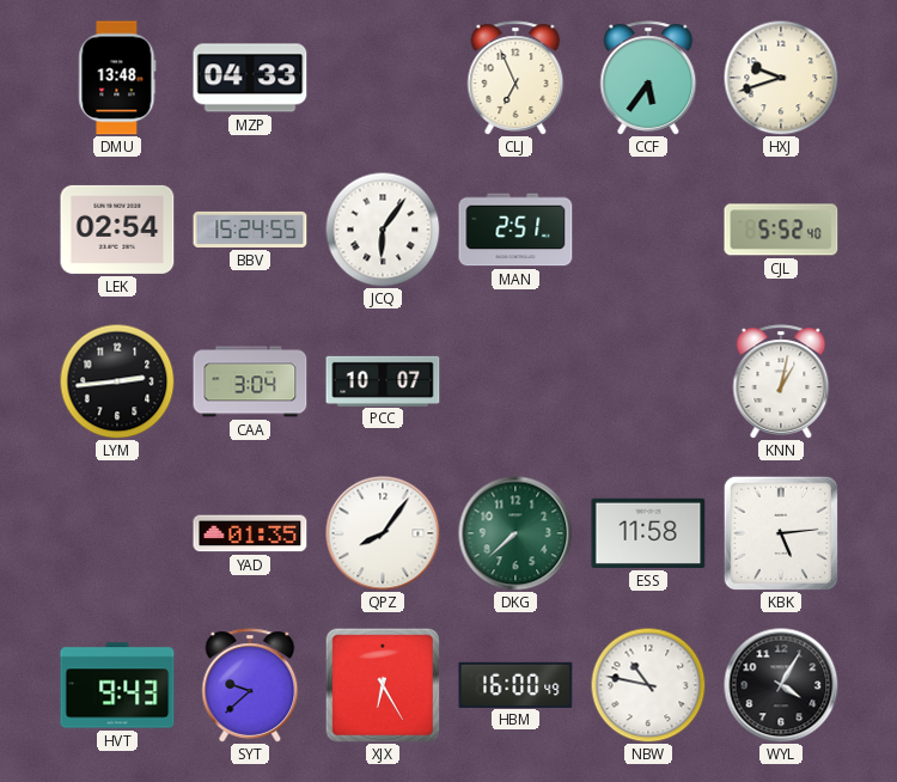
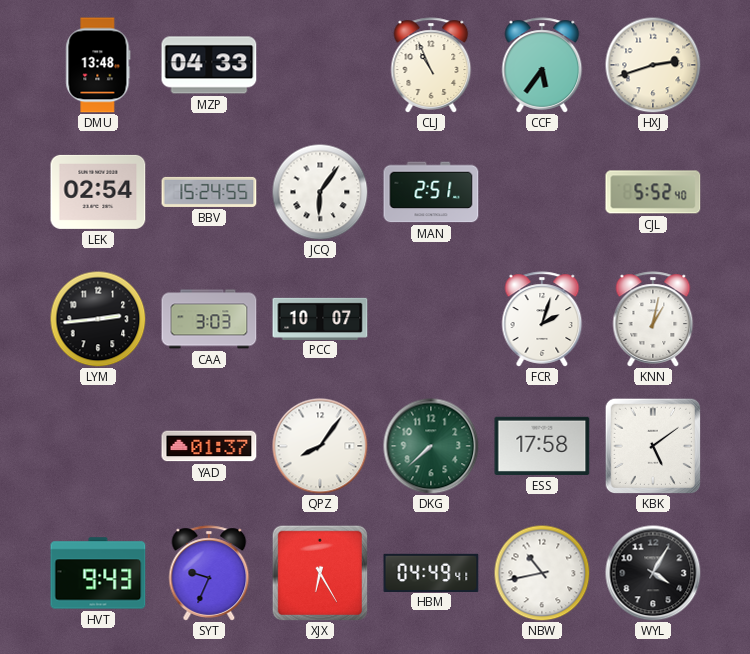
CLJ: 6:56 -> 10:56
HXJ: 9:42 -> 2:42
CAA: 3:04 -> 3:03
FCR: none -> 2:03
YAD: 01:35 -> 01:37
ESS: 11:58 -> 17:58
KBK: 5:14 -> 5:09
SYT: 9:38 -> 9:34
HBM: 16:00 -> 04:49
NBW: 10:47 -> 10:43
